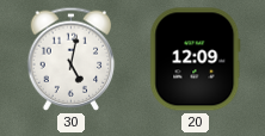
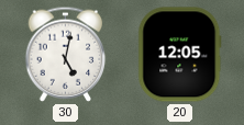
20: 12:09 -> 12:05
